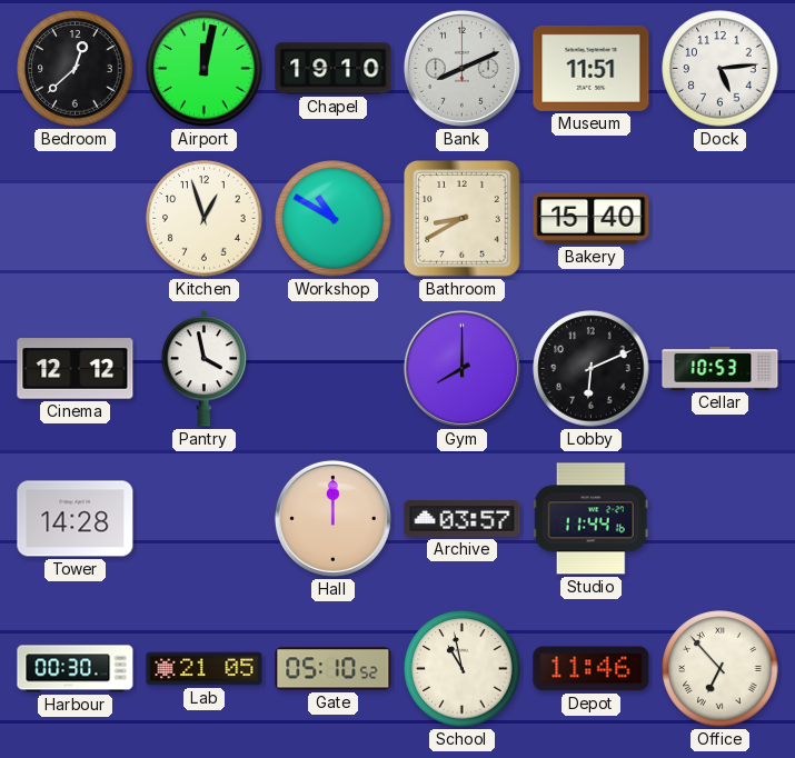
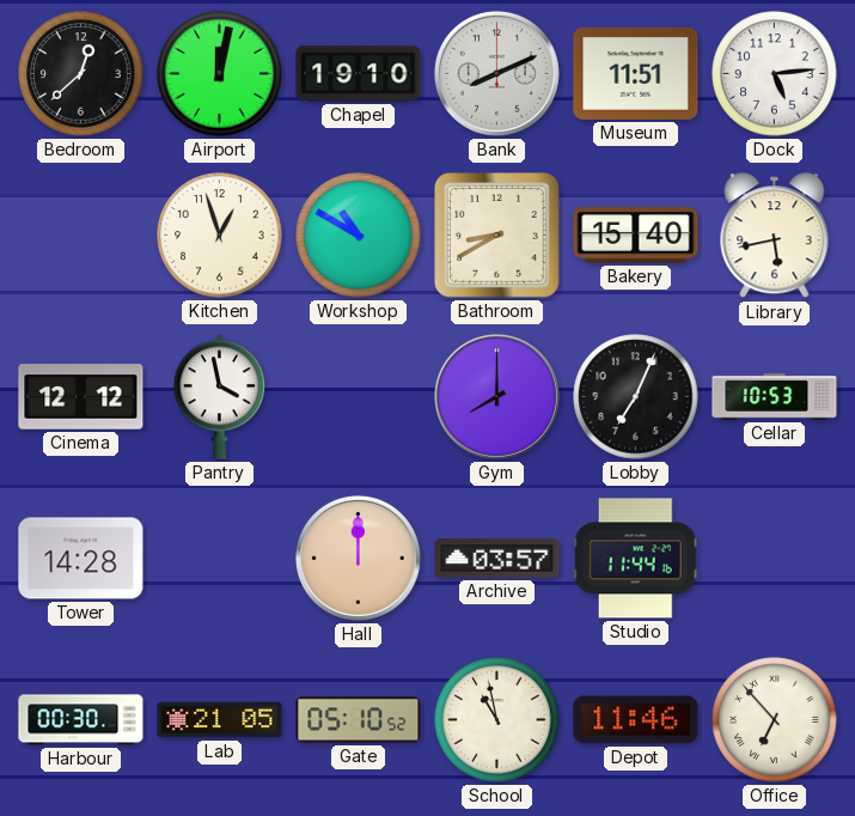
Library: none -> 5:43
Lobby: 6:11 -> 7:04
